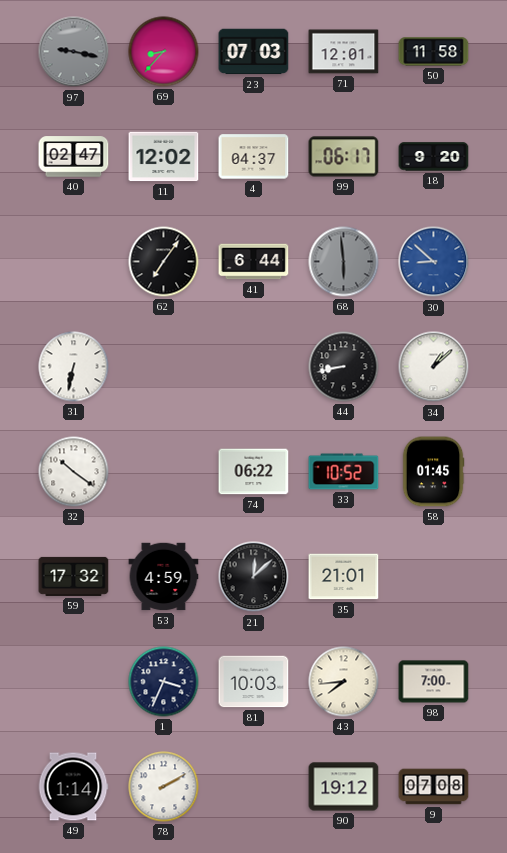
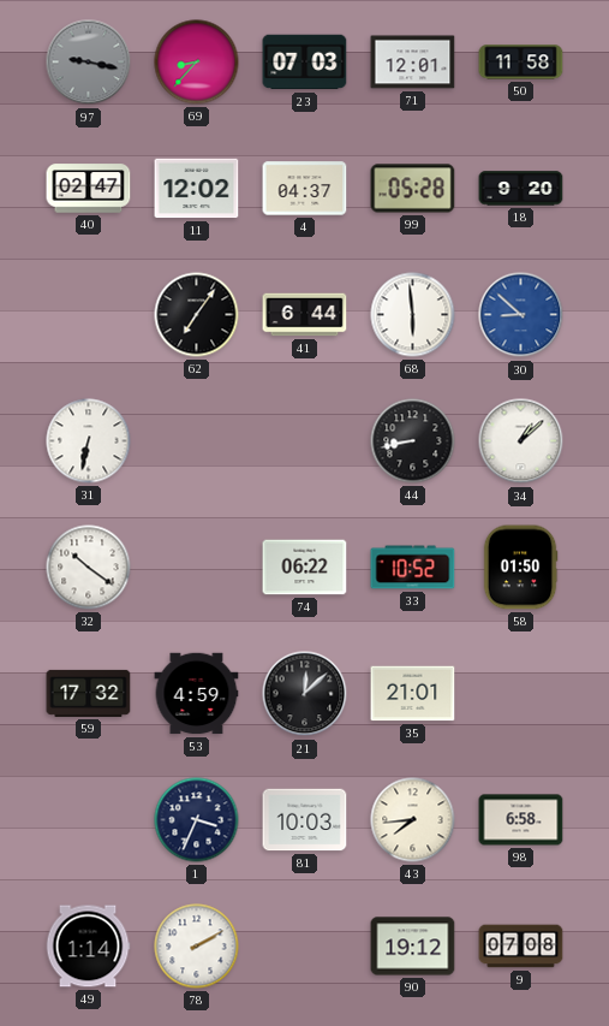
99: 06:17 -> 05:28
68 dial: grey -> white
58: 01:45 -> 01:50
98: 7:00 -> 6:58
